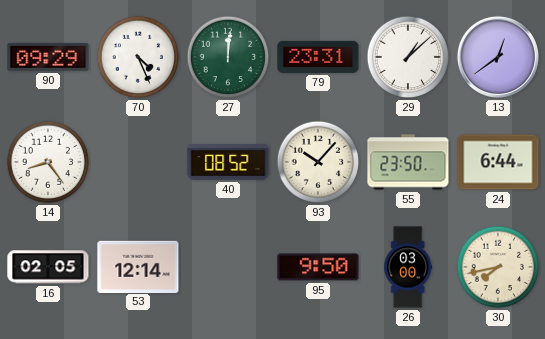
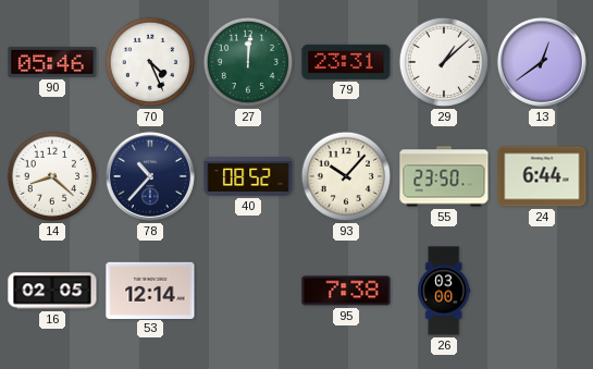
90: 09:29 -> 05:46
14: 8:24 -> 8:22
78: none -> 10:37
95: 9:50 -> 7:38
30: 7:43 -> none
